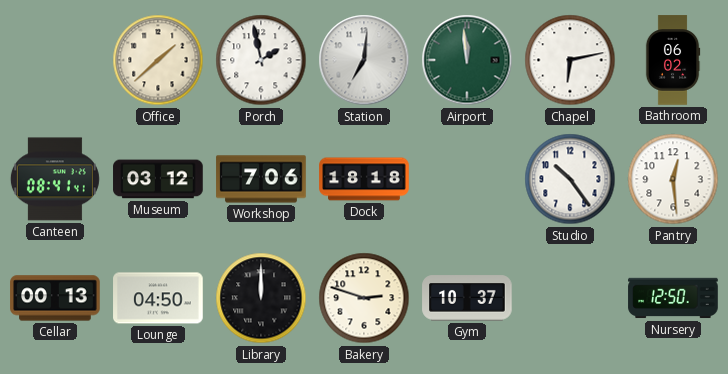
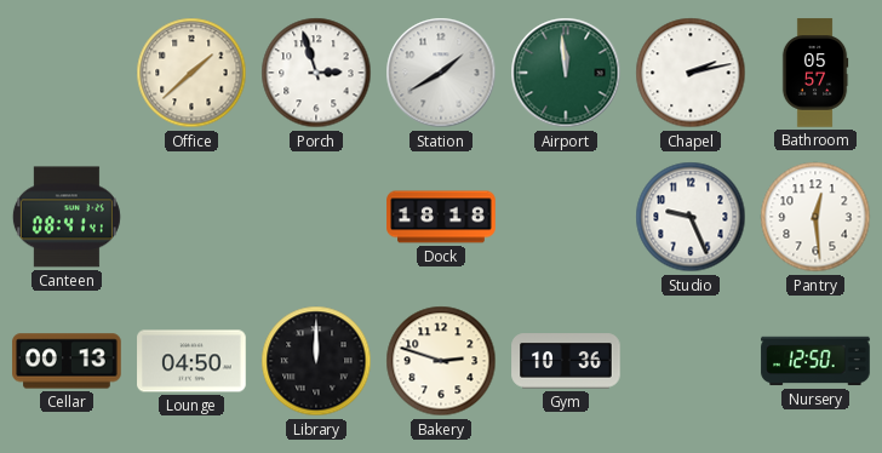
Porch: 1:58 -> 2:57
Station: 7:01 -> 1:40
Chapel: 6:13 -> 2:13
Bathroom: 06:02 -> 05:57
Museum: 03:12 -> none
Workshop: 7:06 -> none
Studio: 10:24 -> 9:26
Gym: 10:37 -> 10:36
